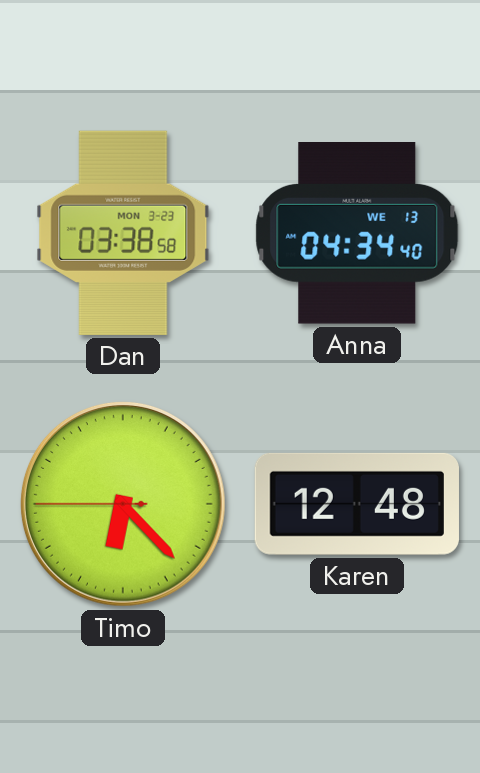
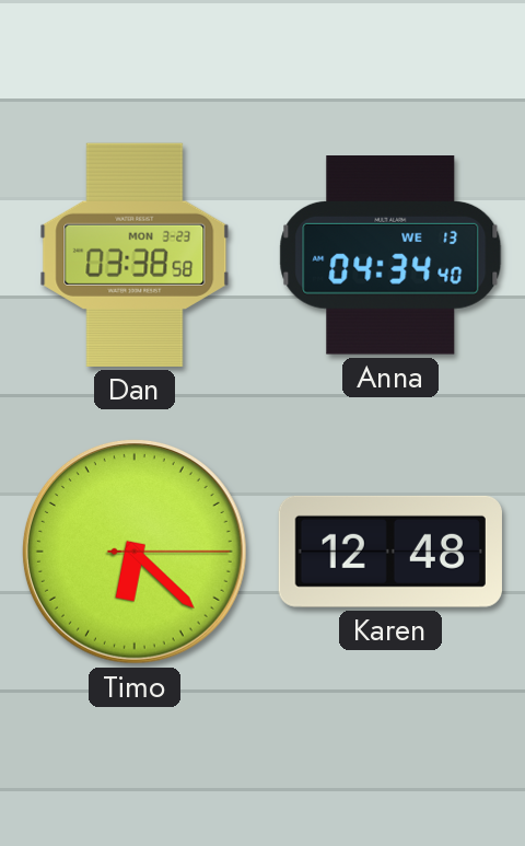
Timo: 6:22:45 -> 6:22:15
